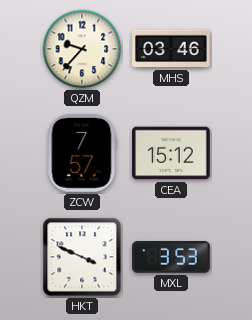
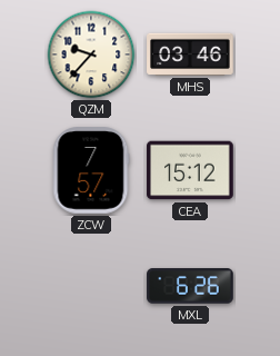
HKT: 3:49 -> none
MXL: 3:53 -> 6:26
